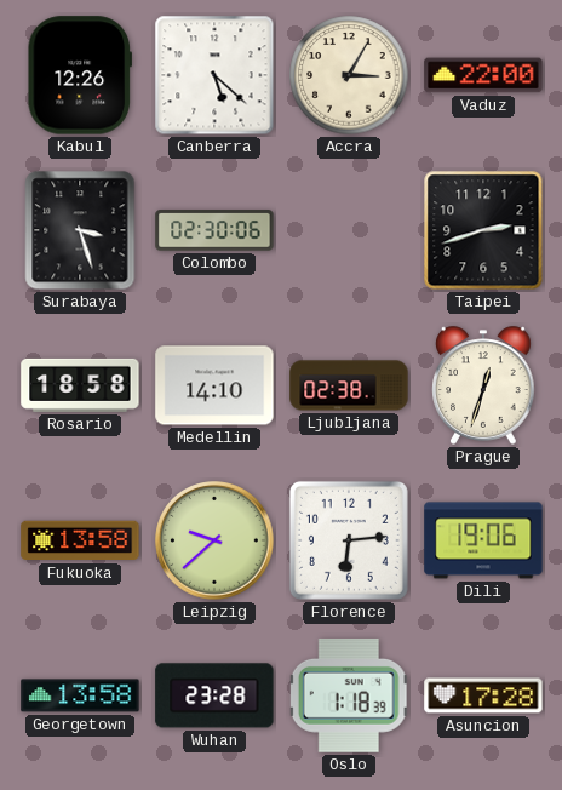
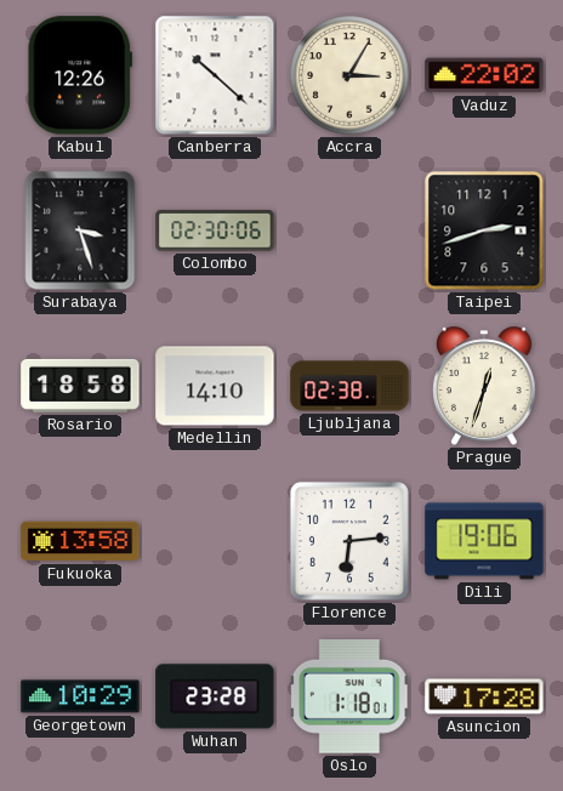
Canberra: 5:22 -> 10:22
Vaduz: 22:00 -> 22:02
Leipzig: 9:38 -> none
Georgetown: 13:58 -> 10:29
Oslo: 1:18:39 -> 1:18:01
